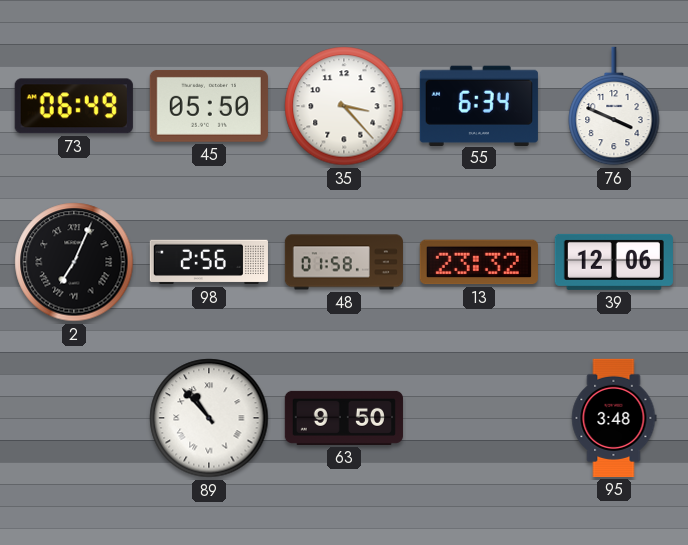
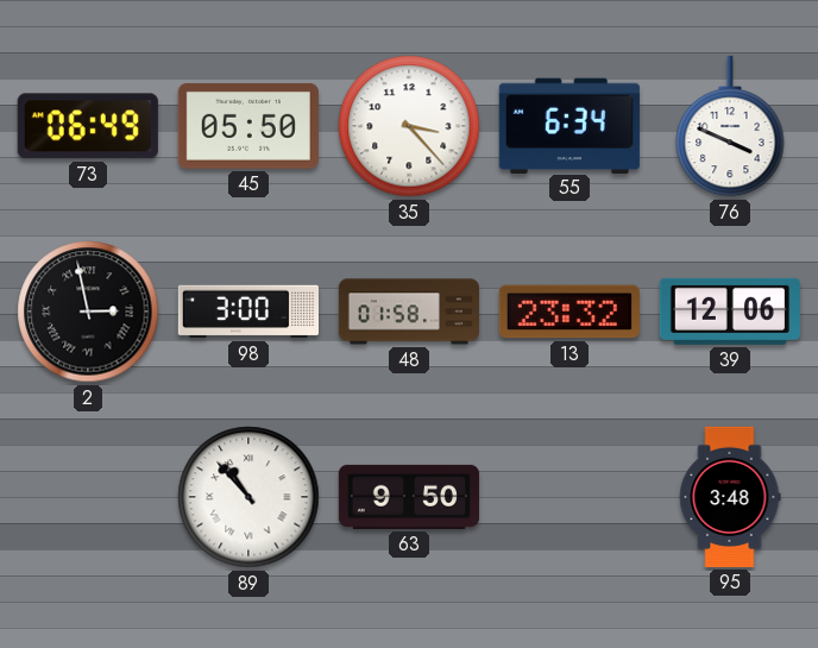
2: 7:04 -> 2:58
98: 2:56 -> 3:00
